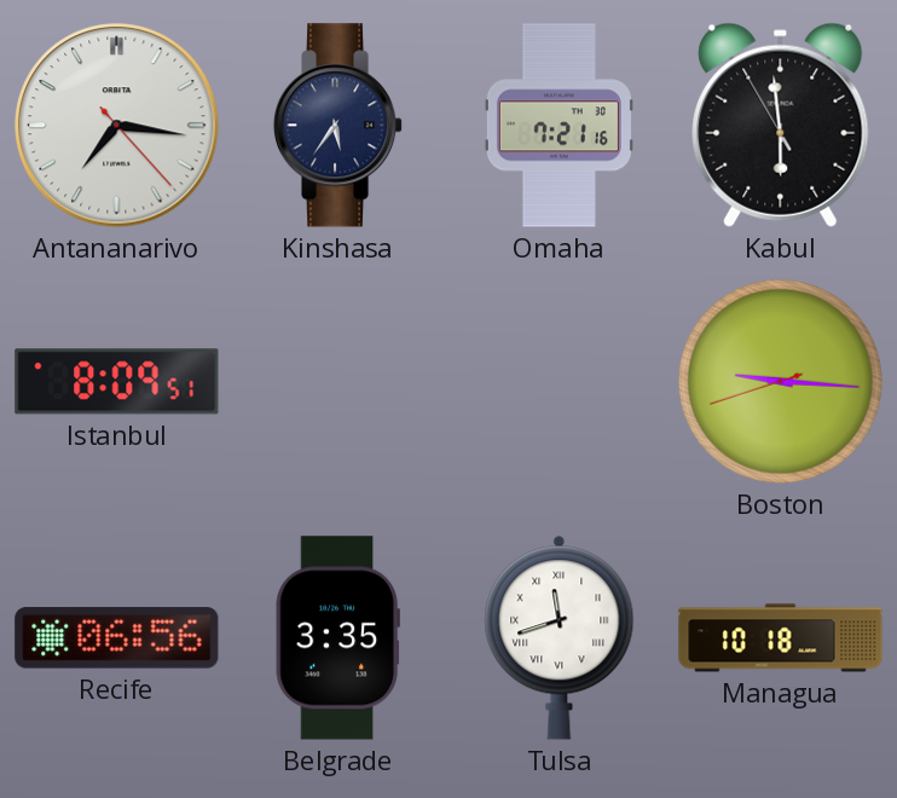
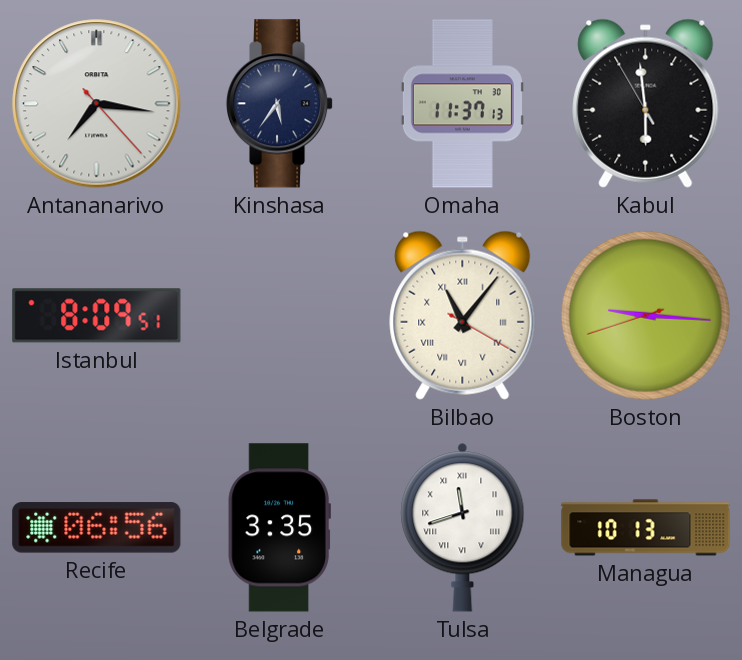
Omaha: 7:21 -> 11:37
Bilbao: none -> 11:06
Managua: 10:18 -> 10:13
